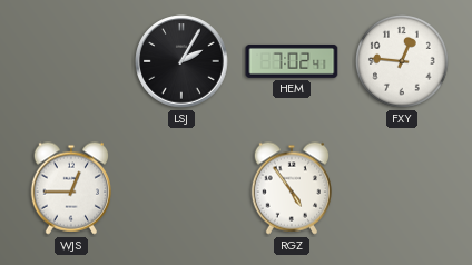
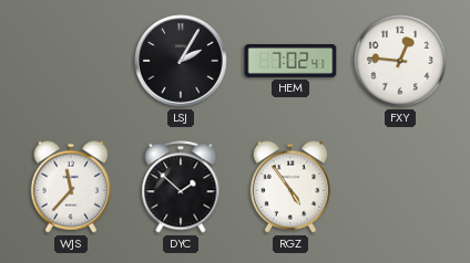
WJS: 12:45 -> 11:37
DYC: none -> 1:52
